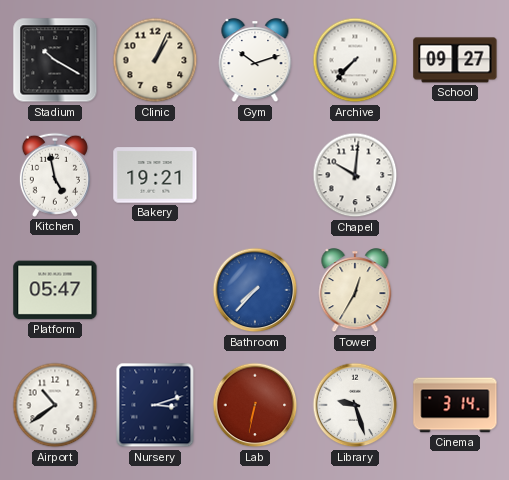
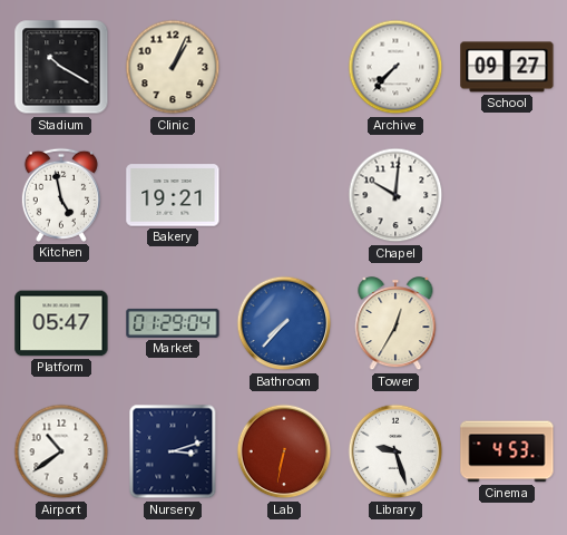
Gym: 10:12 -> none
Market: none -> 01:29
Cinema: 3:14 -> 4:53
